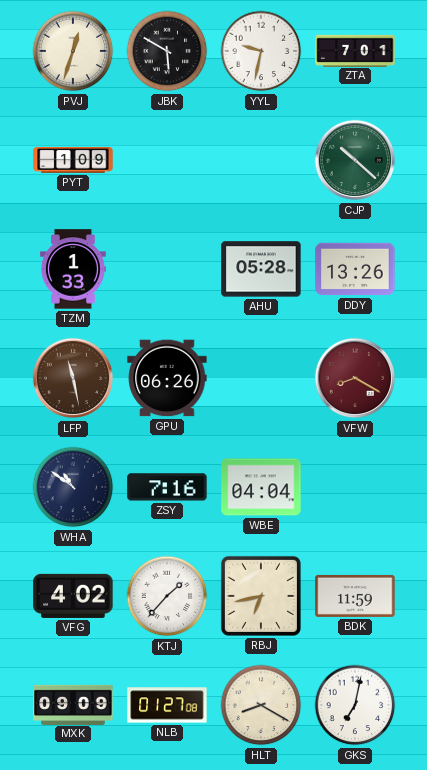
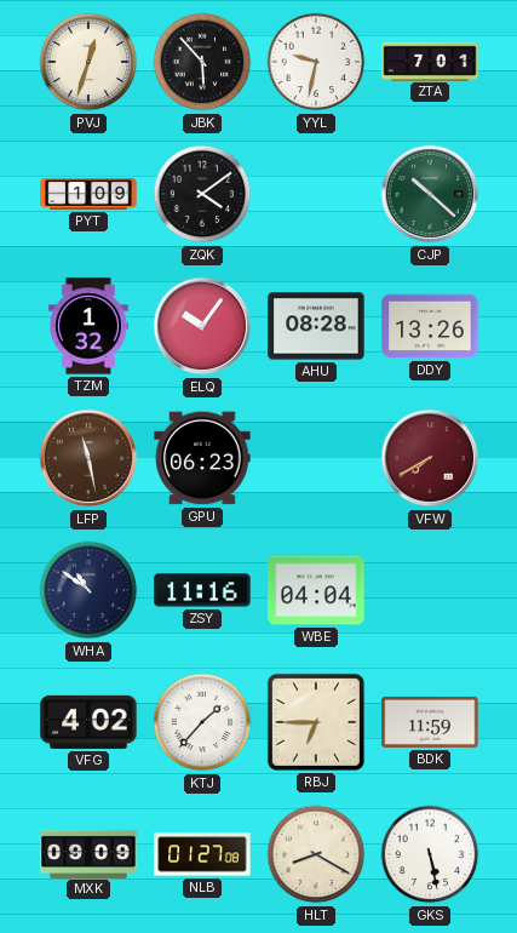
JBK: 5:50 -> 5:53
ZQK: none -> 4:09
TZM: 1:33 -> 1:32
ELQ: none -> 10:06
AHU: 05:28 -> 08:28
GPU: 06:26 -> 06:23
VFW: 8:20 -> 7:40
ZSY: 7:16 -> 11:16
RBJ: 6:43 -> 6:45
GKS: 7:02 -> 5:28
